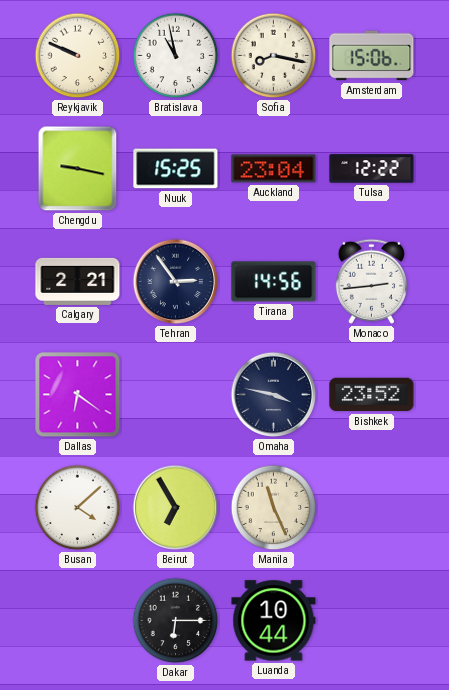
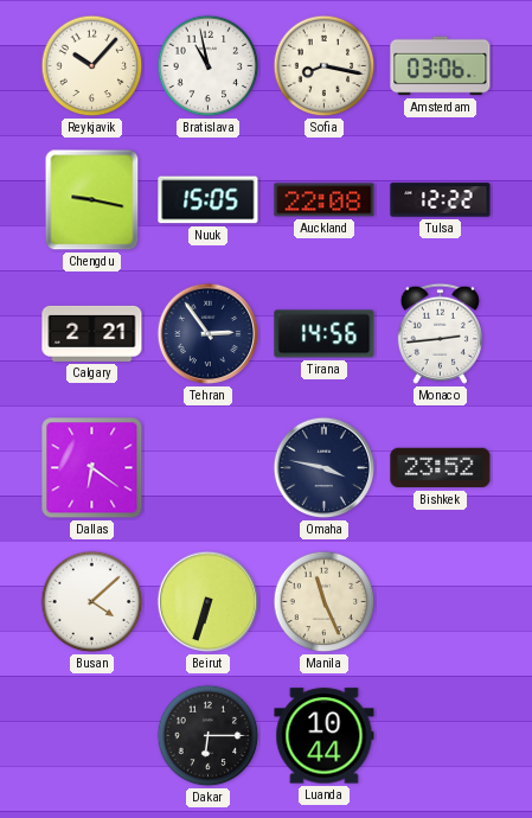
Reykjavik: 9:49 -> 10:07
Amsterdam: 15:06 -> 03:06
Nuuk: 15:25 -> 15:05
Auckland: 23:04 -> 22:08
Beirut: 6:55 -> 6:33
